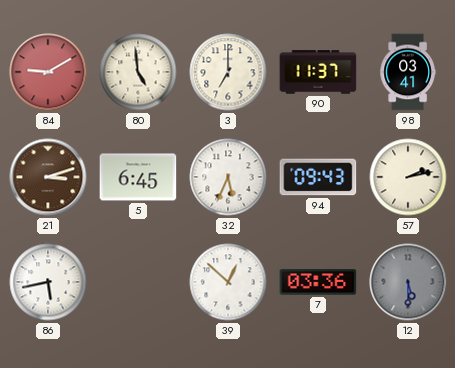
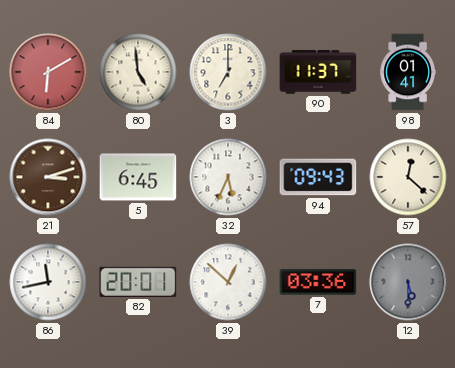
84: 9:10 -> 6:10
98: 03:41 -> 01:41
57: 2:13 -> 12:22
86: 5:43 -> 11:43
82: none -> 20:01
